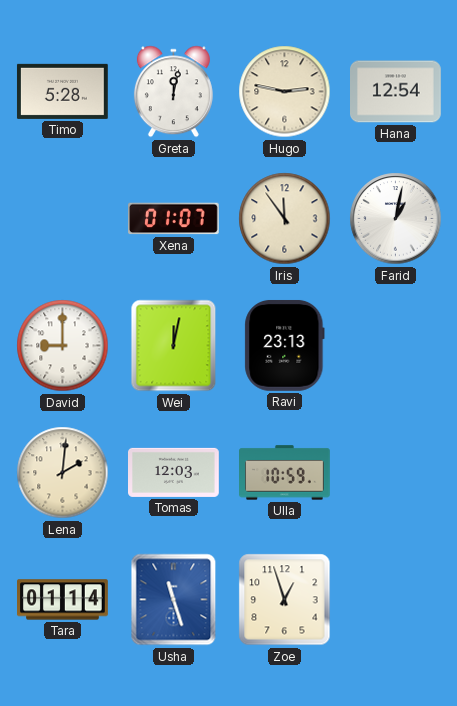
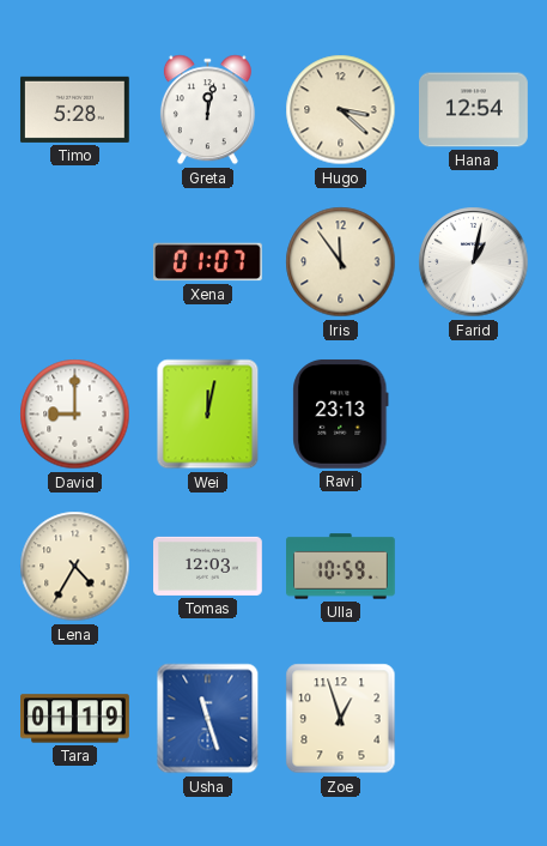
Hugo: 2:47 -> 3:22
Lena: 2:01 -> 4:35
Tara: 01:14 -> 01:19
